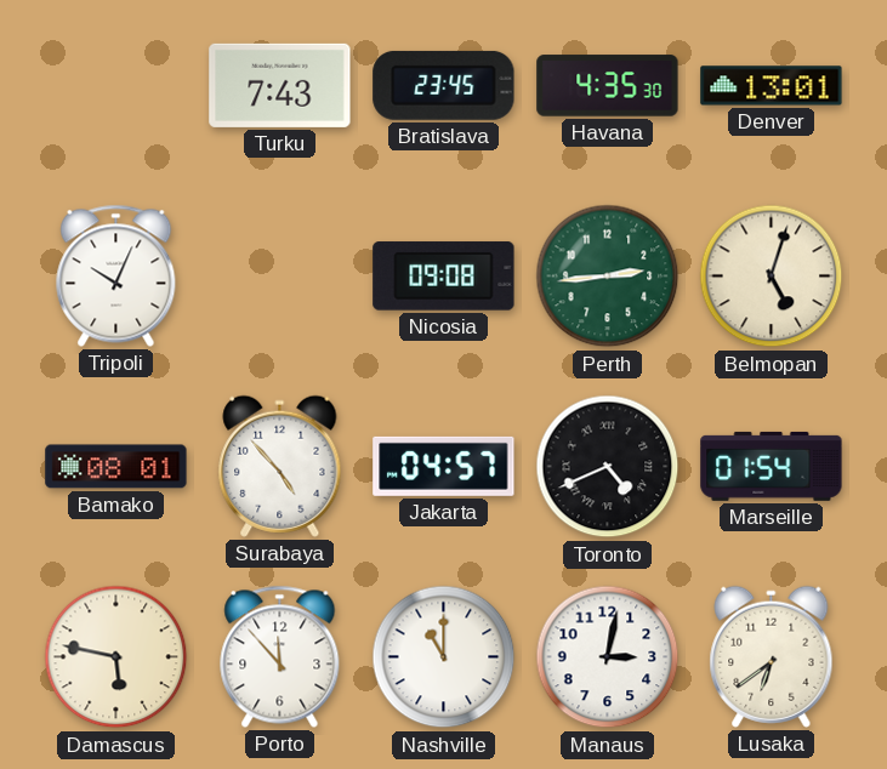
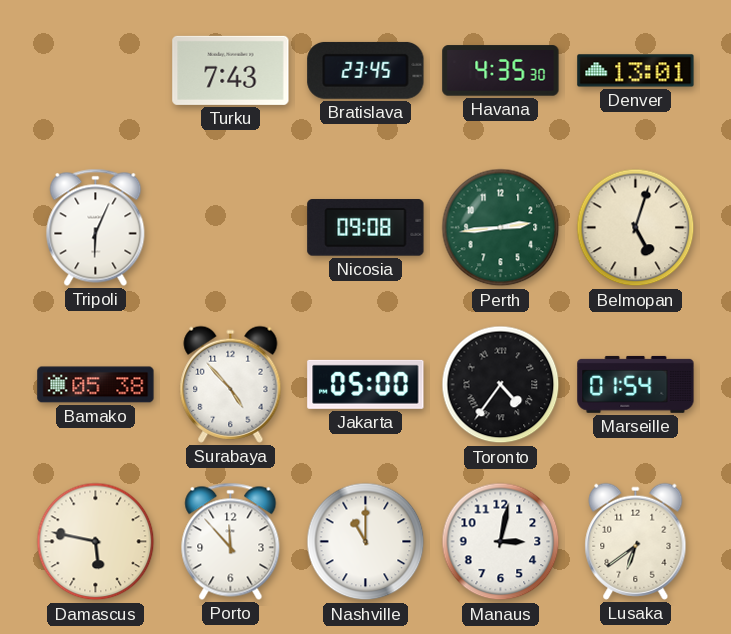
Tripoli: 10:04 -> 6:04
Bamako: 08:01 -> 05:38
Jakarta: 04:57 -> 05:00
Toronto: 4:41 -> 4:36
